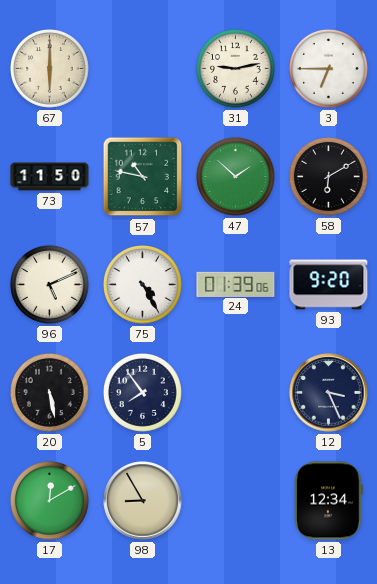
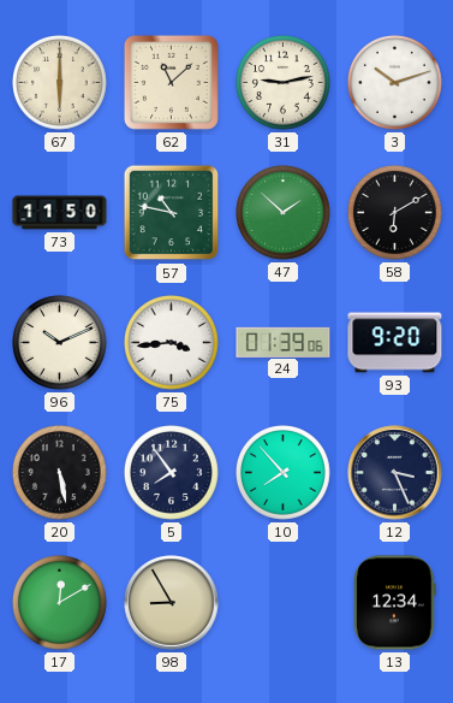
62: none -> 11:08
3: 6:45 -> 10:12
96: 5:11 -> 10:11
75: 4:25 -> 3:44
10: none -> 7:53
